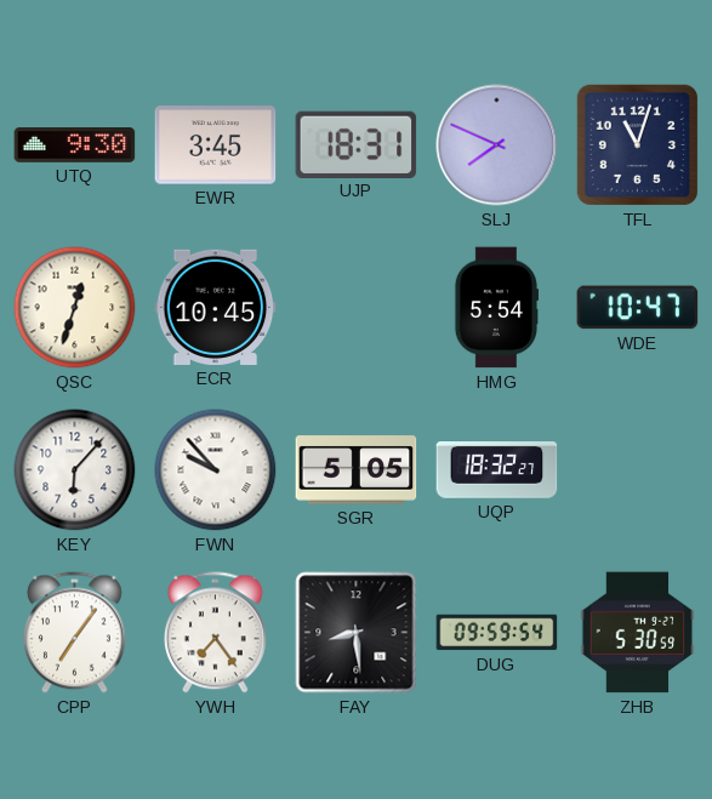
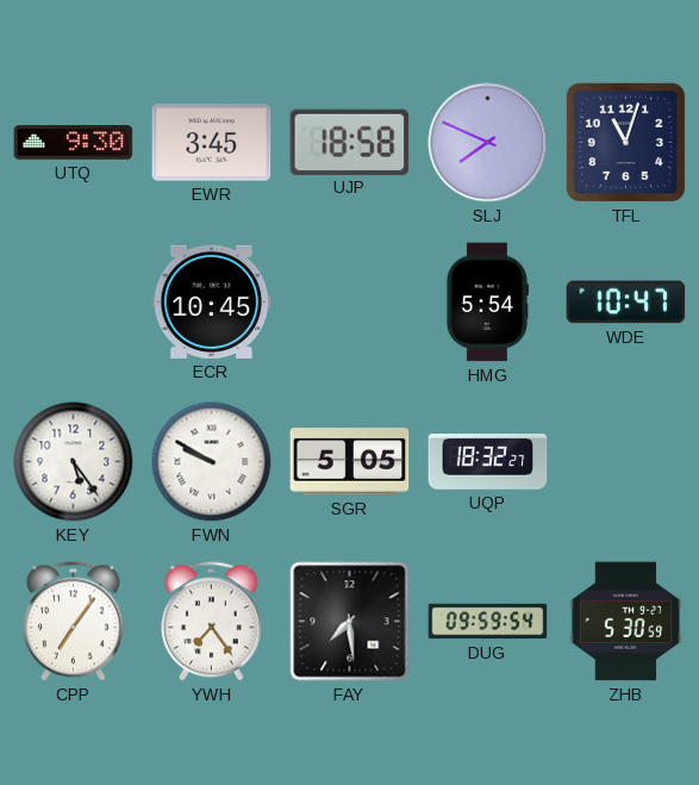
UJP: 18:31 -> 18:58
QSC: 12:33 -> none
KEY: 6:07 -> 5:24
FWN: 9:53 -> 9:50
FAY: 8:29 -> 7:29
